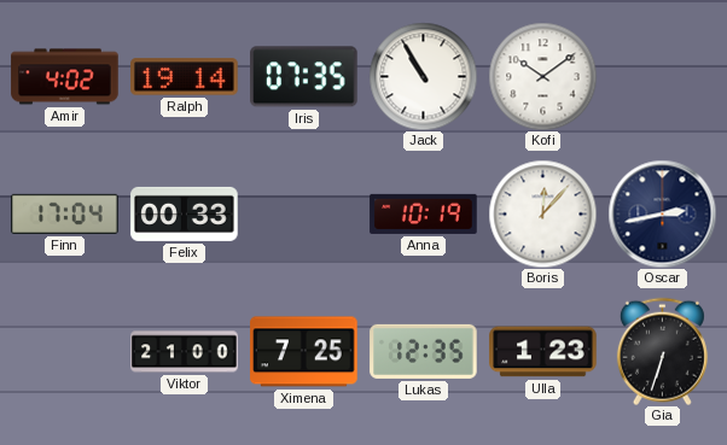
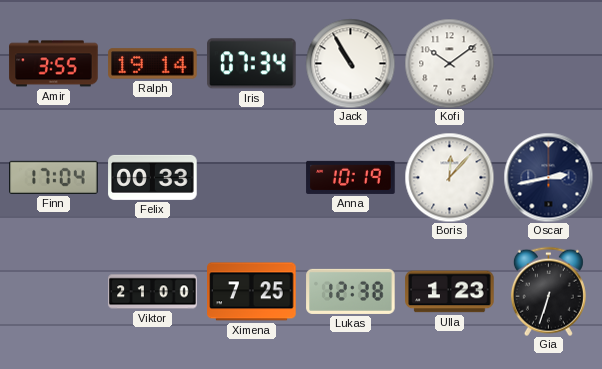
Amir: 4:02 -> 3:55
Iris: 07:35 -> 07:34
Lukas: 12:35 -> 12:38
